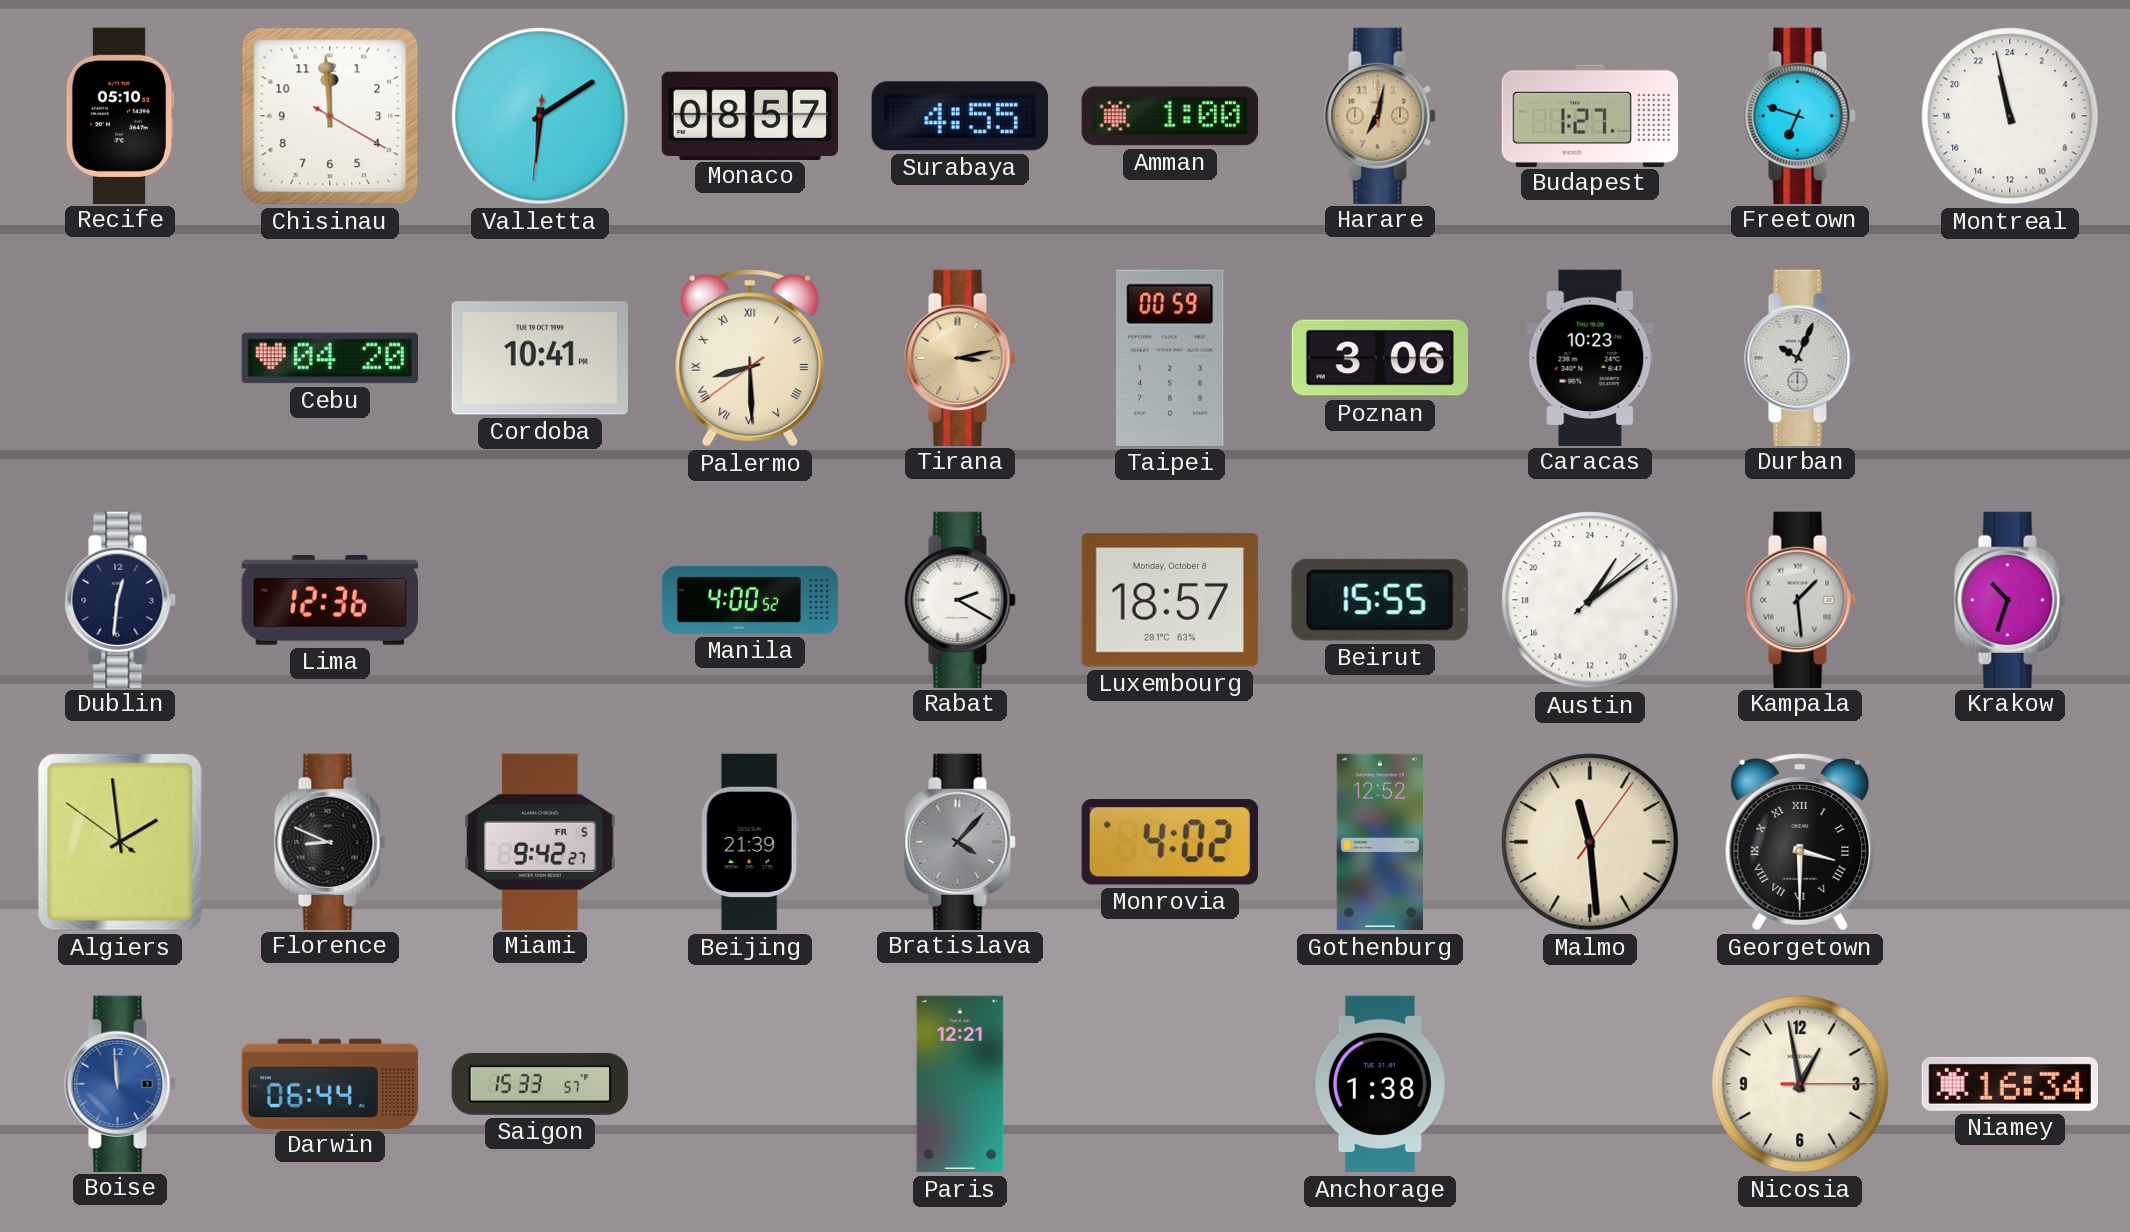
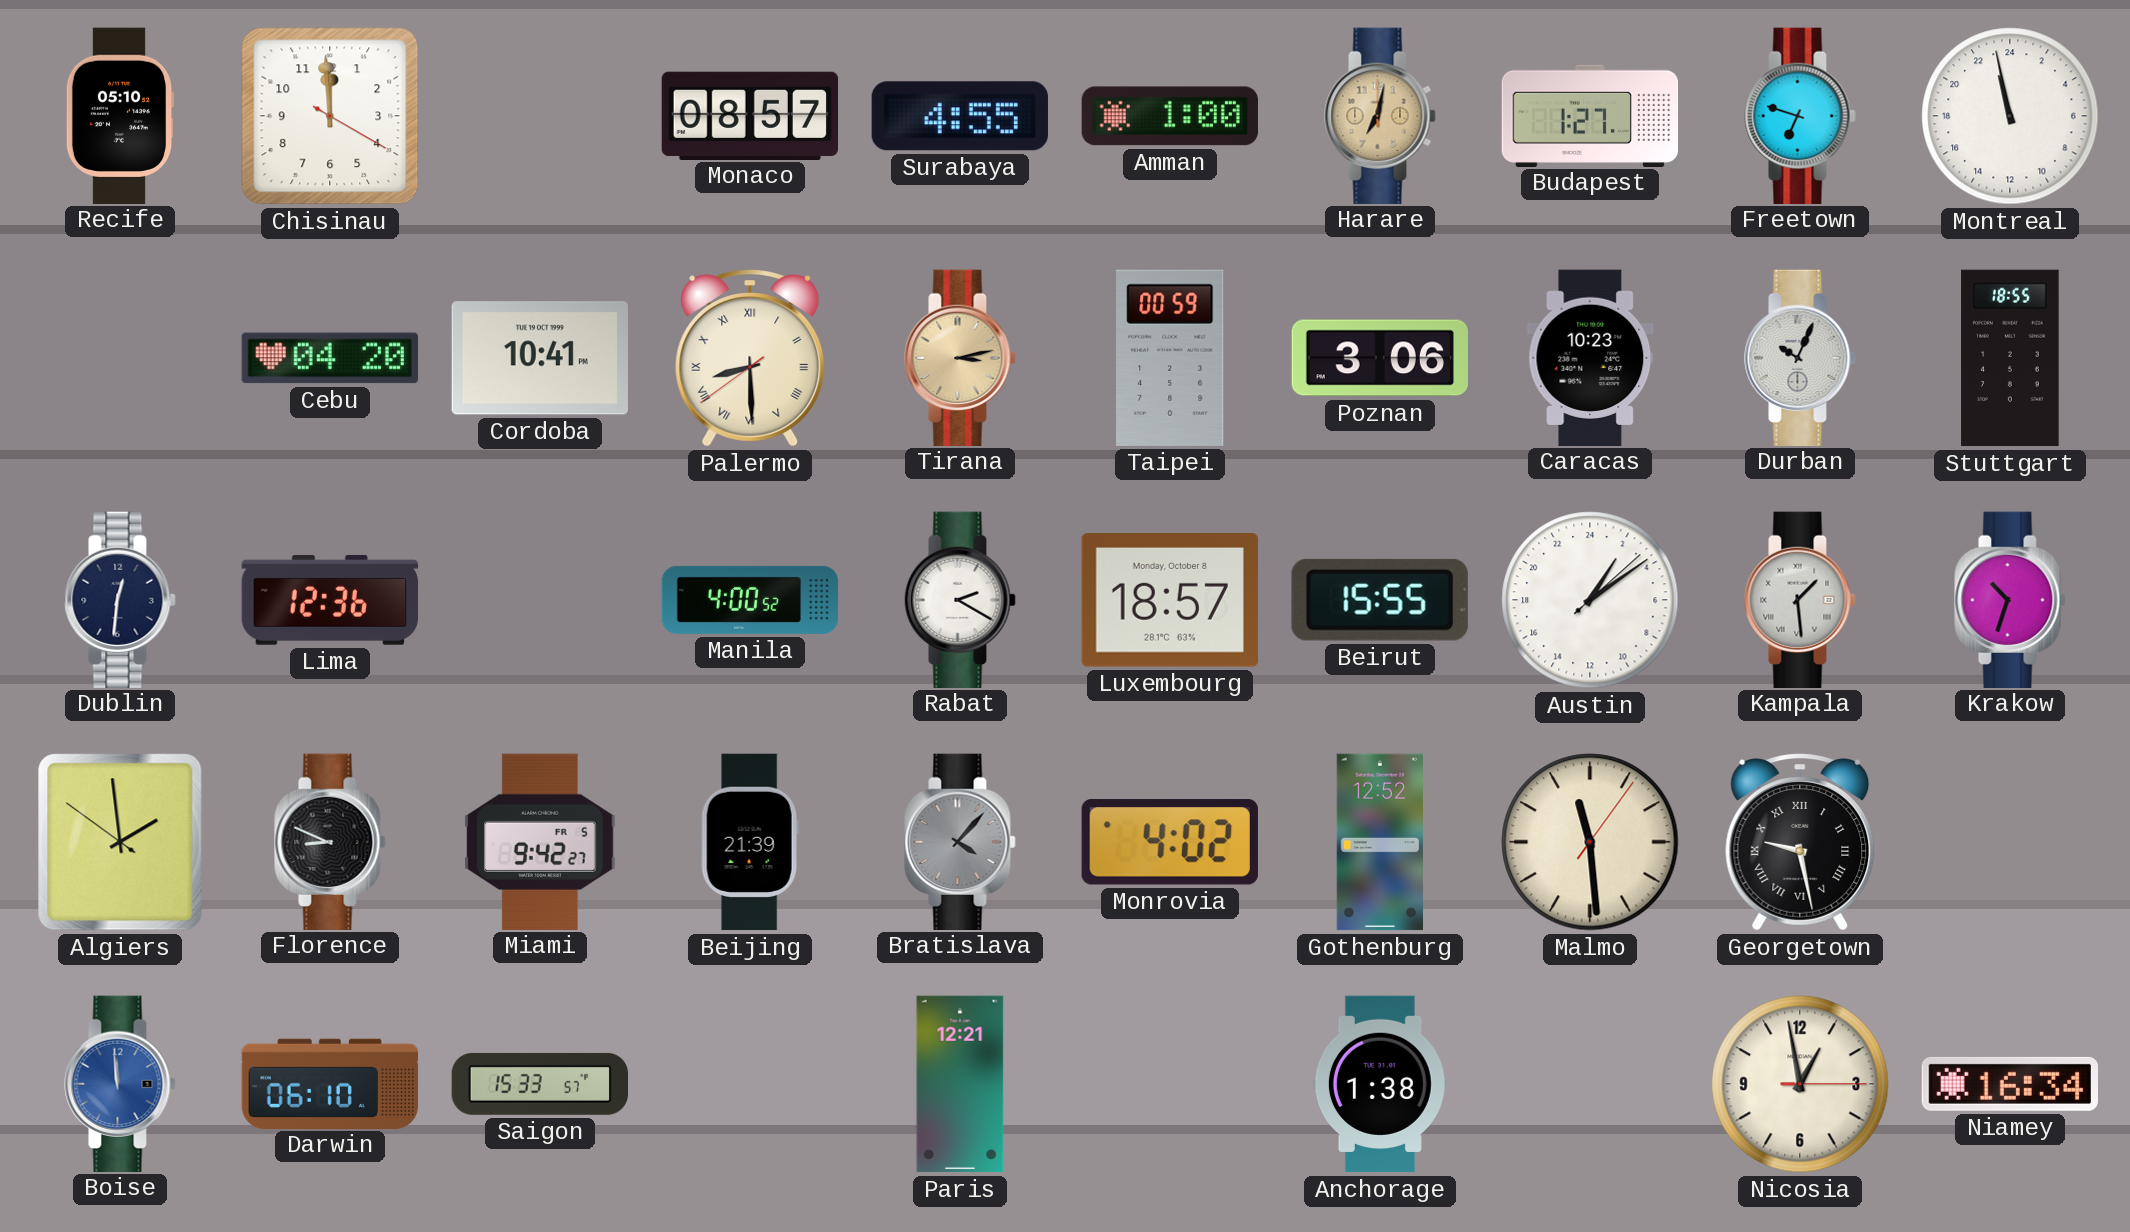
Valletta: 6:09 -> none
Stuttgart: none -> 18:55
Georgetown: 3:30 -> 9:28
Darwin: 06:44 -> 06:10
